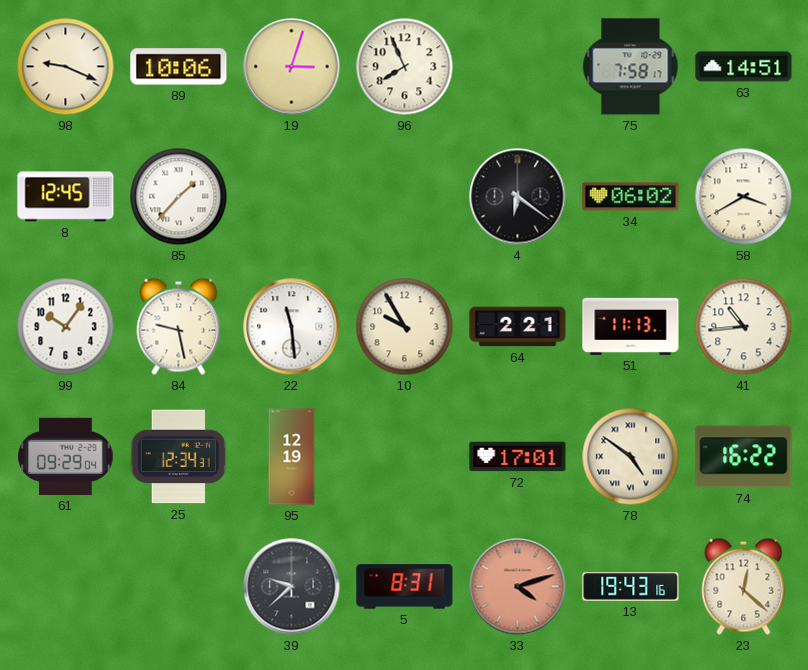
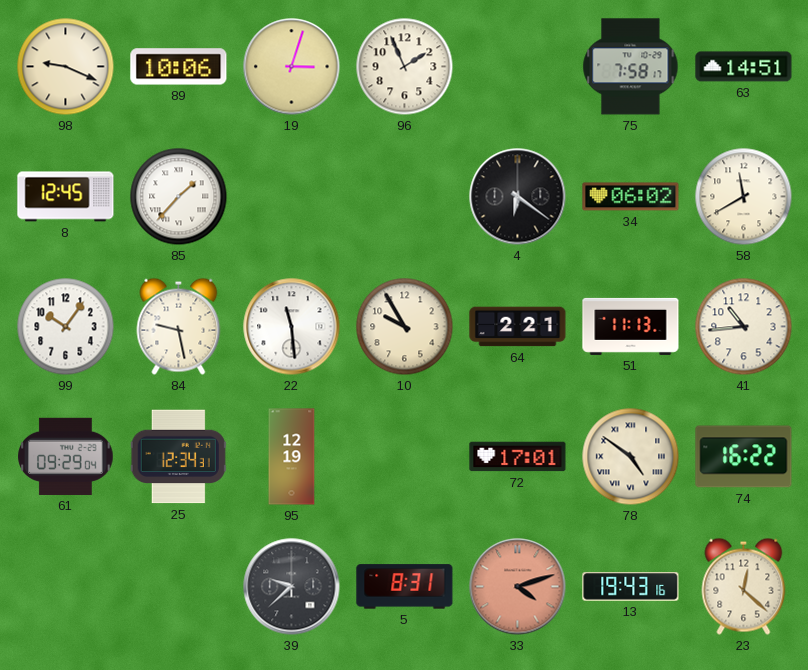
96: 7:56 -> 1:56
58: 3:40 -> 11:40
